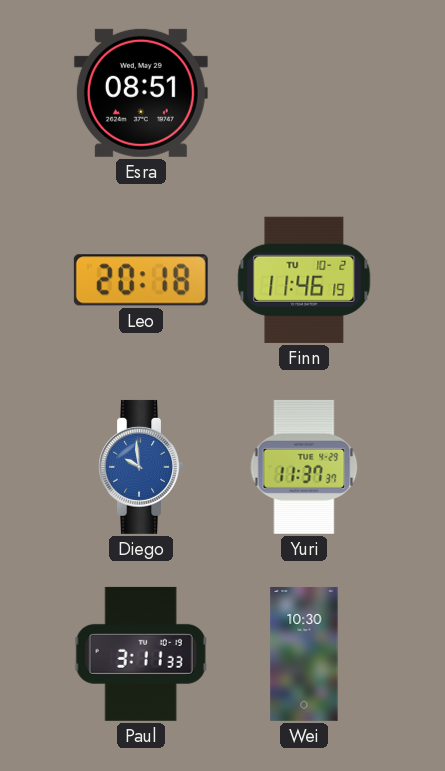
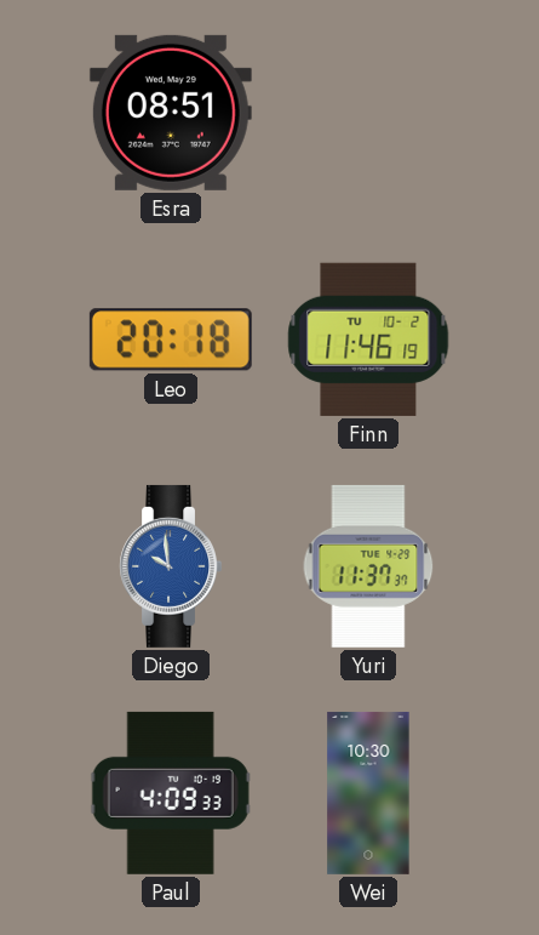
Paul: 3:11 -> 4:09
